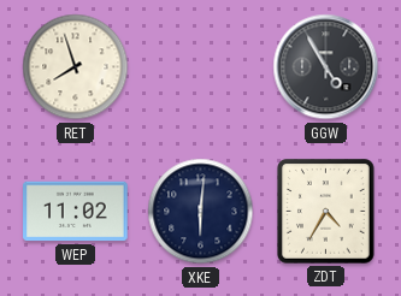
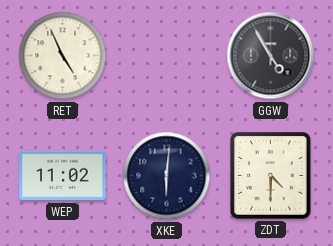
RET: 7:57 -> 4:56
ZDT: 4:35 -> 4:30
